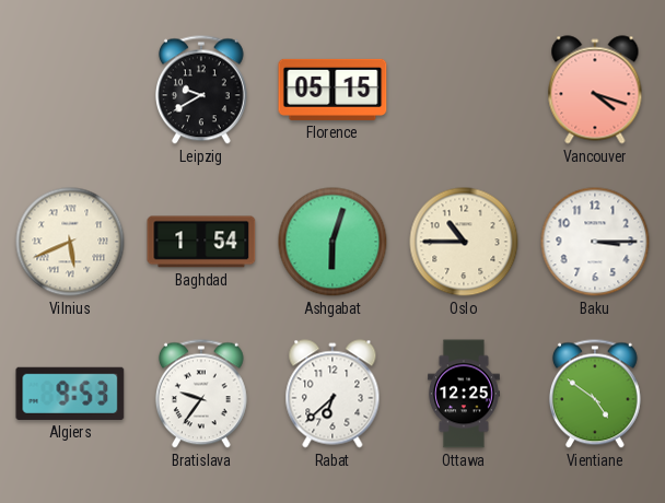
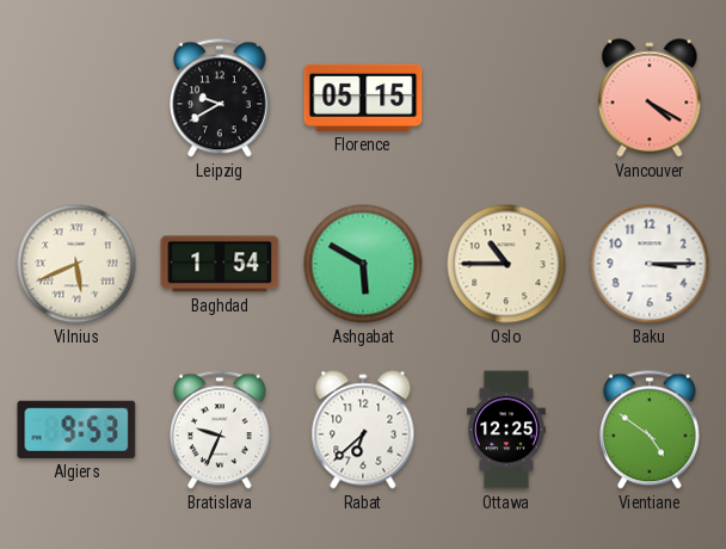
Vancouver: 4:18 -> 4:20
Ashgabat: 6:03 -> 5:50
Bratislava: 9:36 -> 9:34
